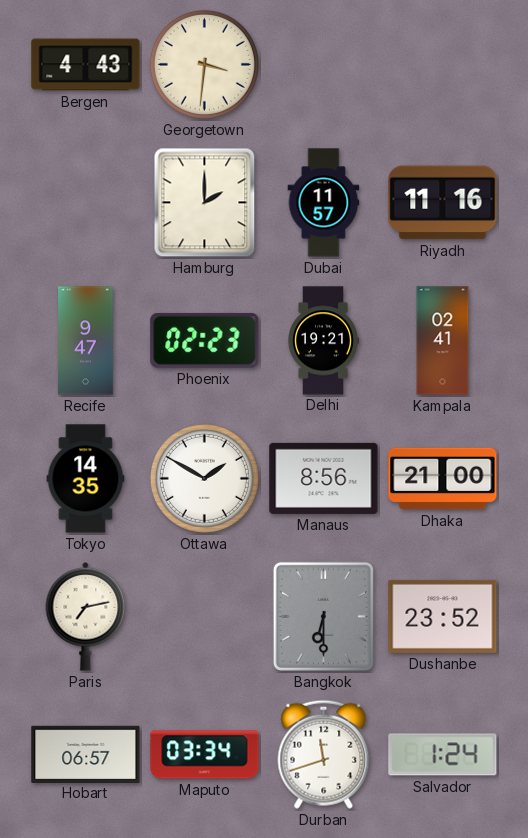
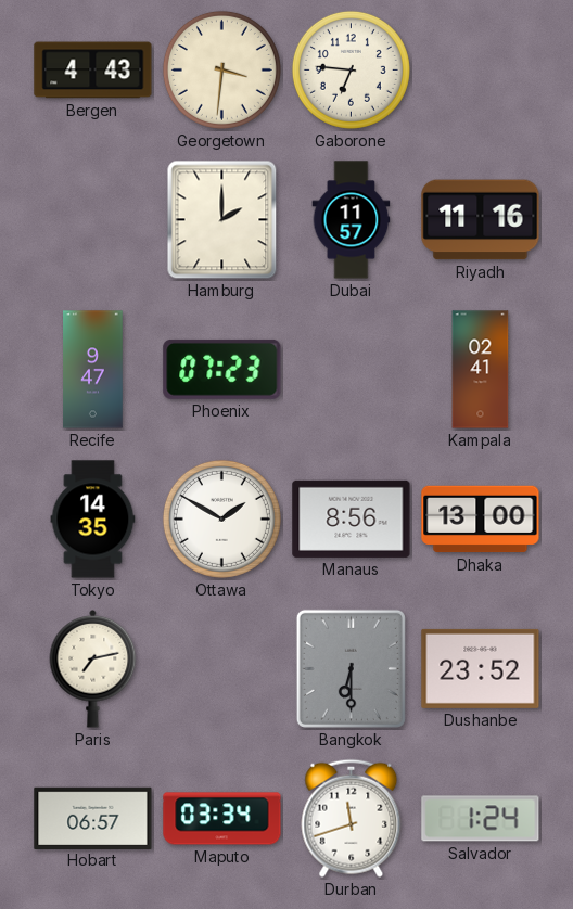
Gaborone: none -> 6:46
Phoenix: 02:23 -> 07:23
Delhi: 19:21 -> none
Dhaka: 21:00 -> 13:00
